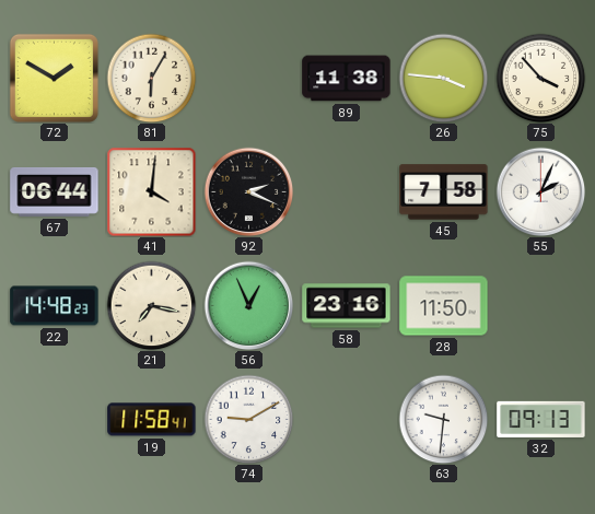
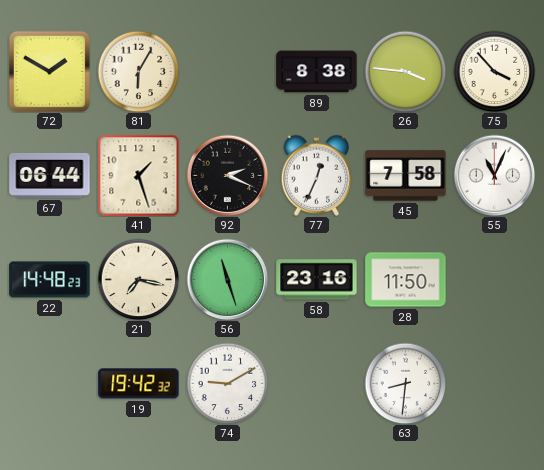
89: 11:38 -> 8:38
41: 4:01 -> 1:27
77: none -> 12:34
55: 2:04 -> 11:04
56: 12:56 -> 11:27
19: 11:58 -> 19:42
63: 9:31 -> 8:31
32: 09:13 -> none
